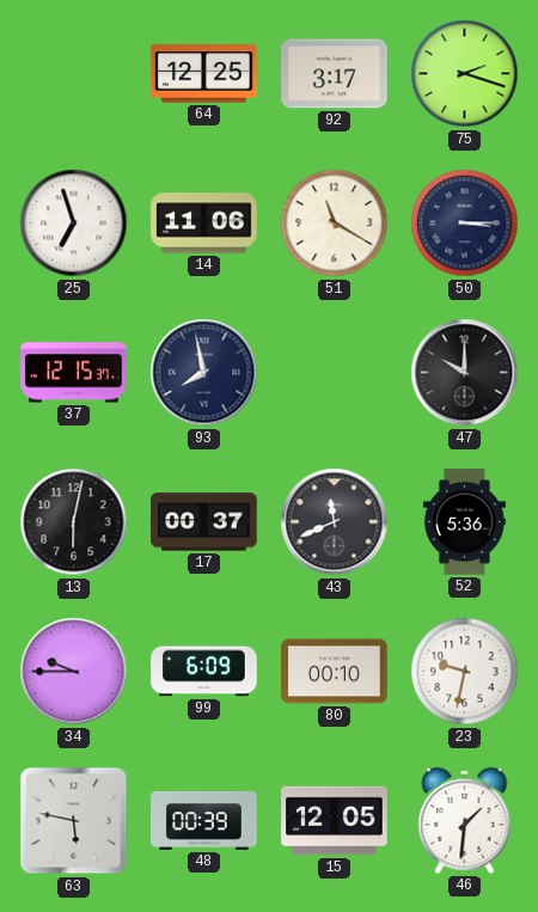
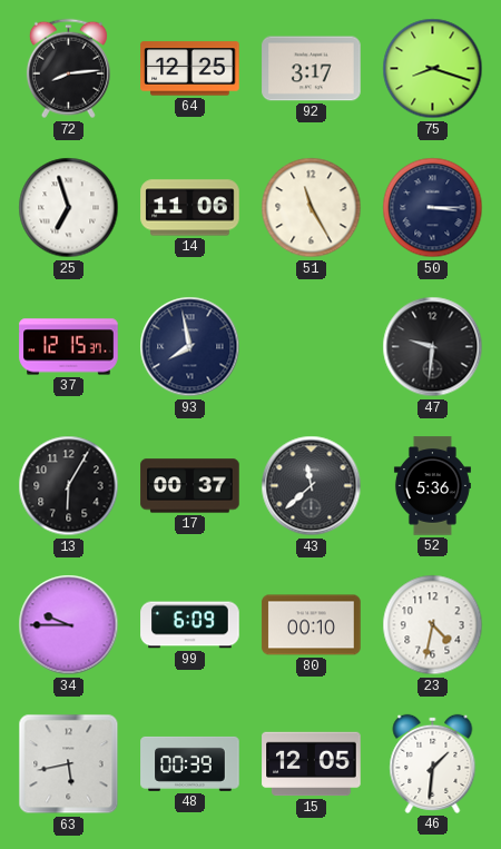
72: none -> 8:14
75: 2:18 -> 8:18
51: 11:20 -> 11:25
47: 10:00 -> 9:31
13: 6:02 -> 6:05
43: 11:41 -> 11:38
23: 9:32 -> 4:32
63: 5:47 -> 5:43
